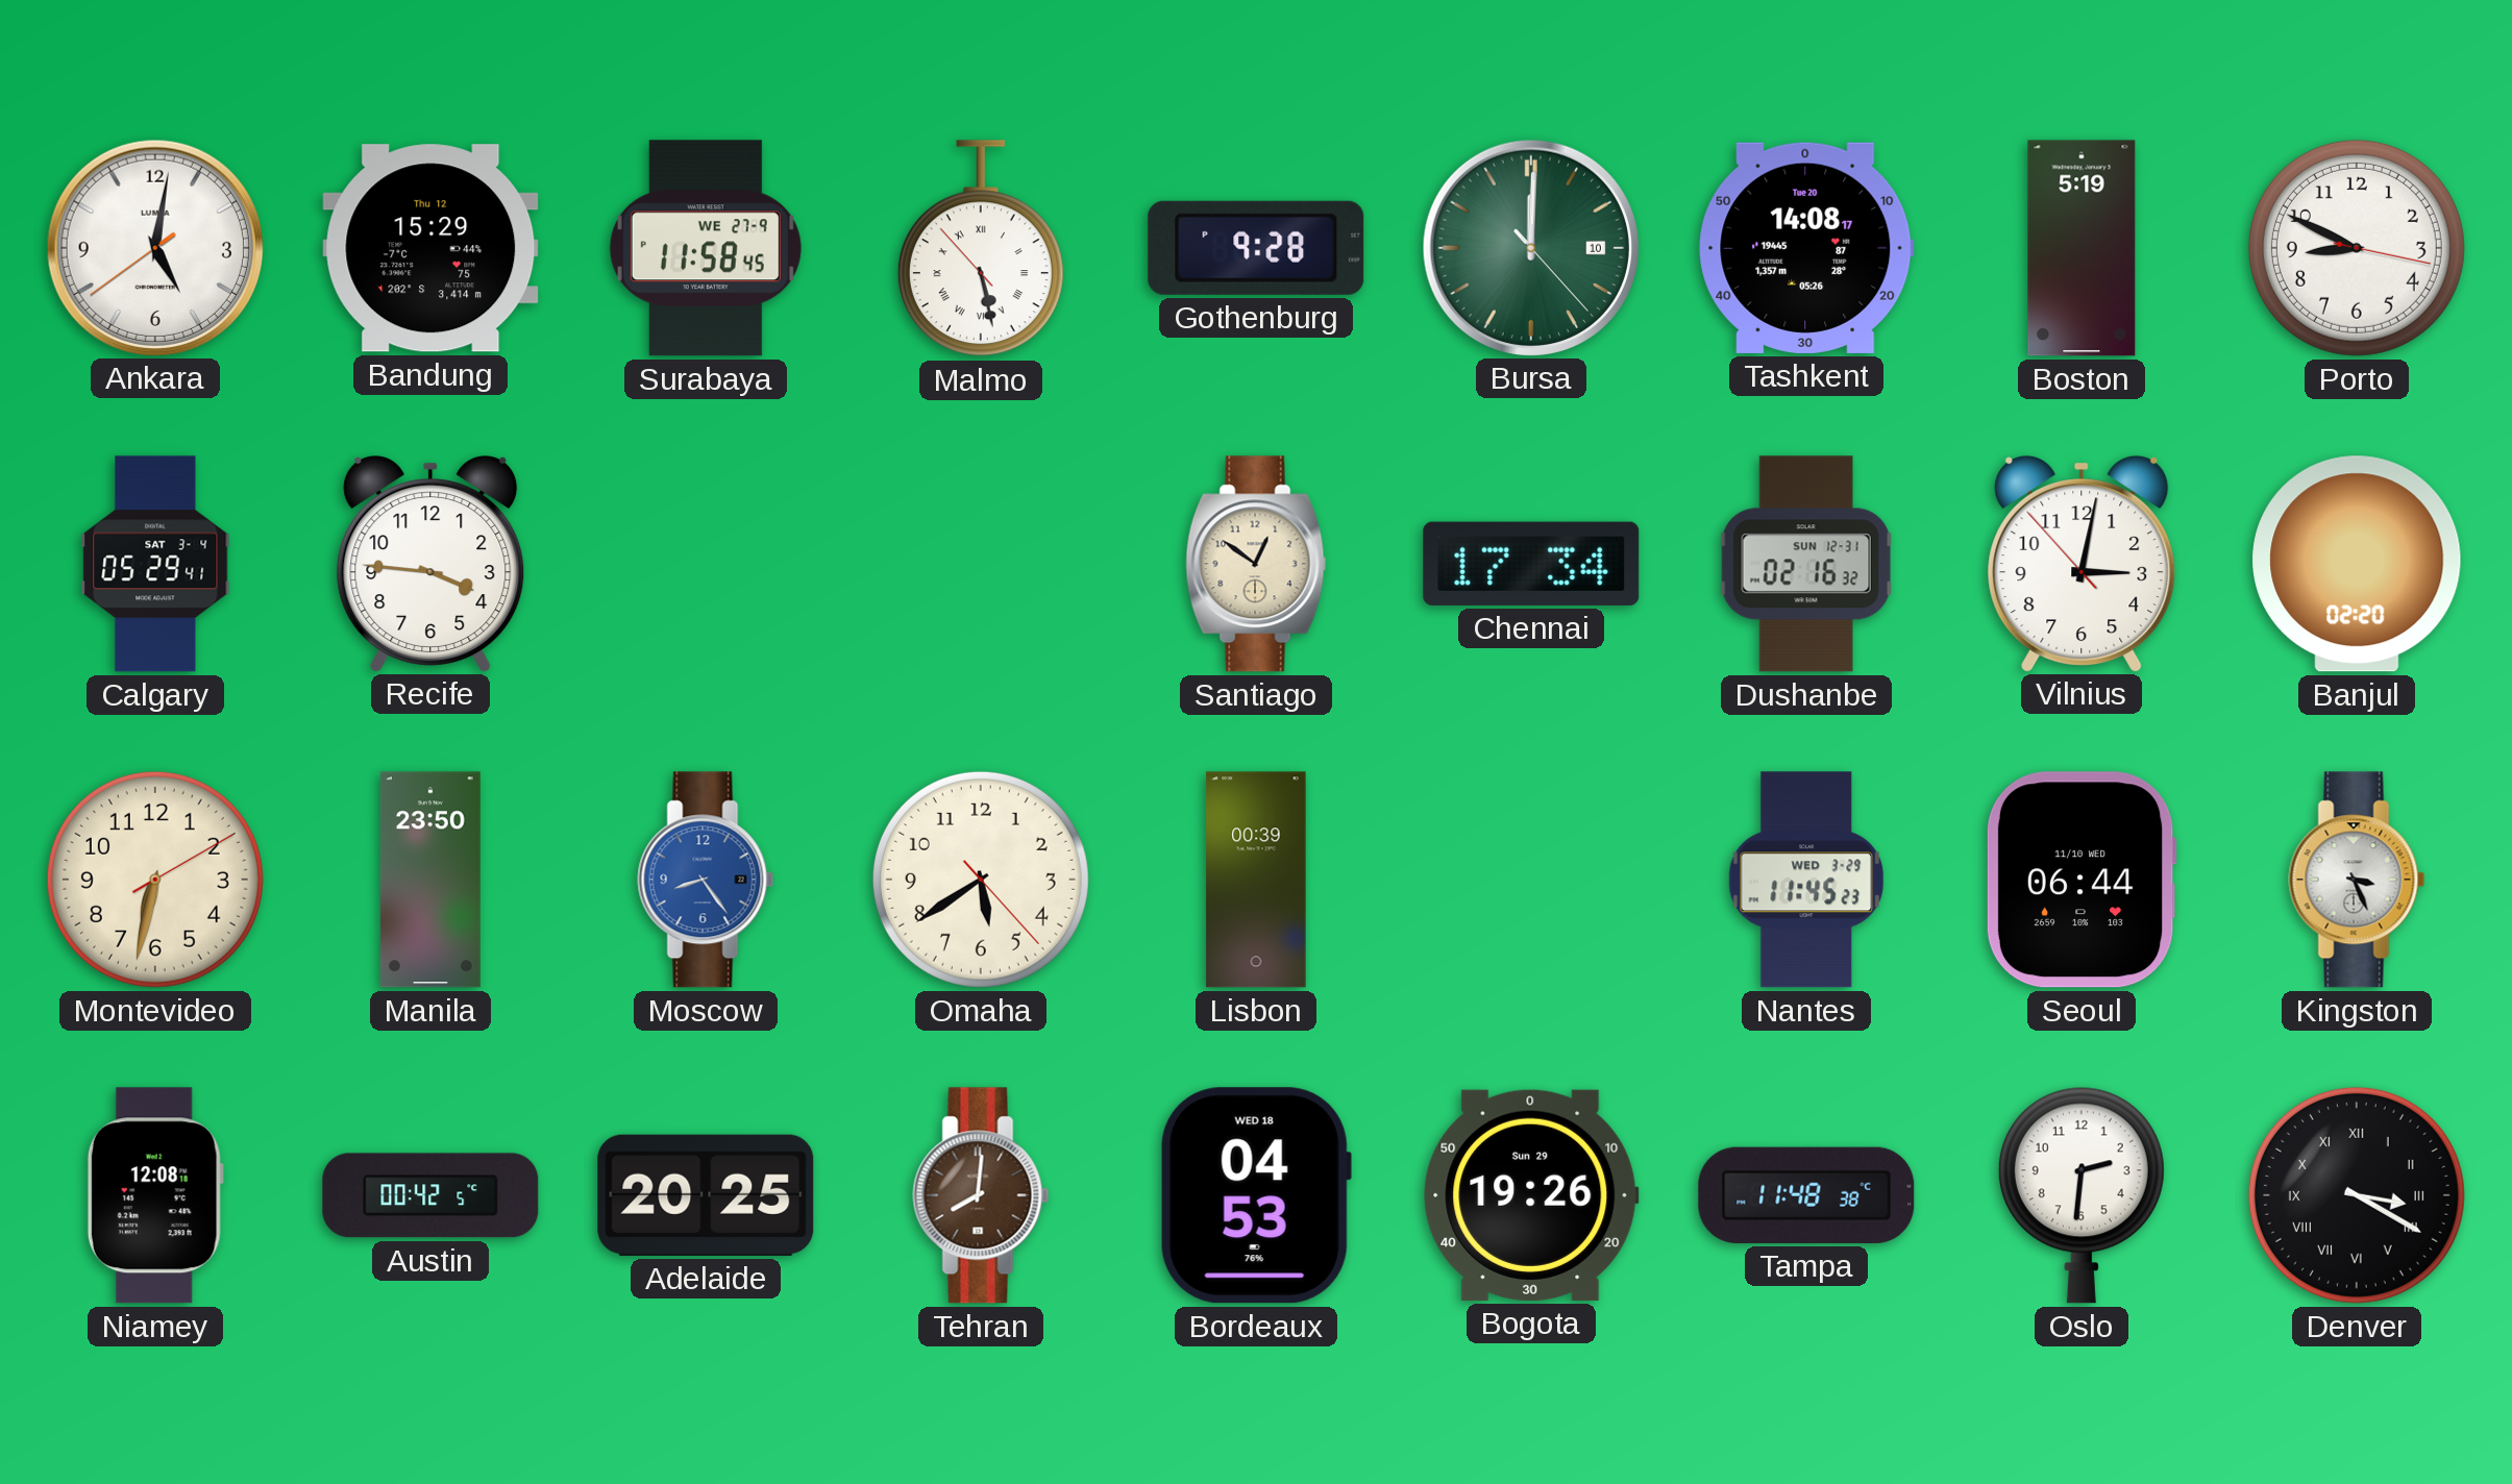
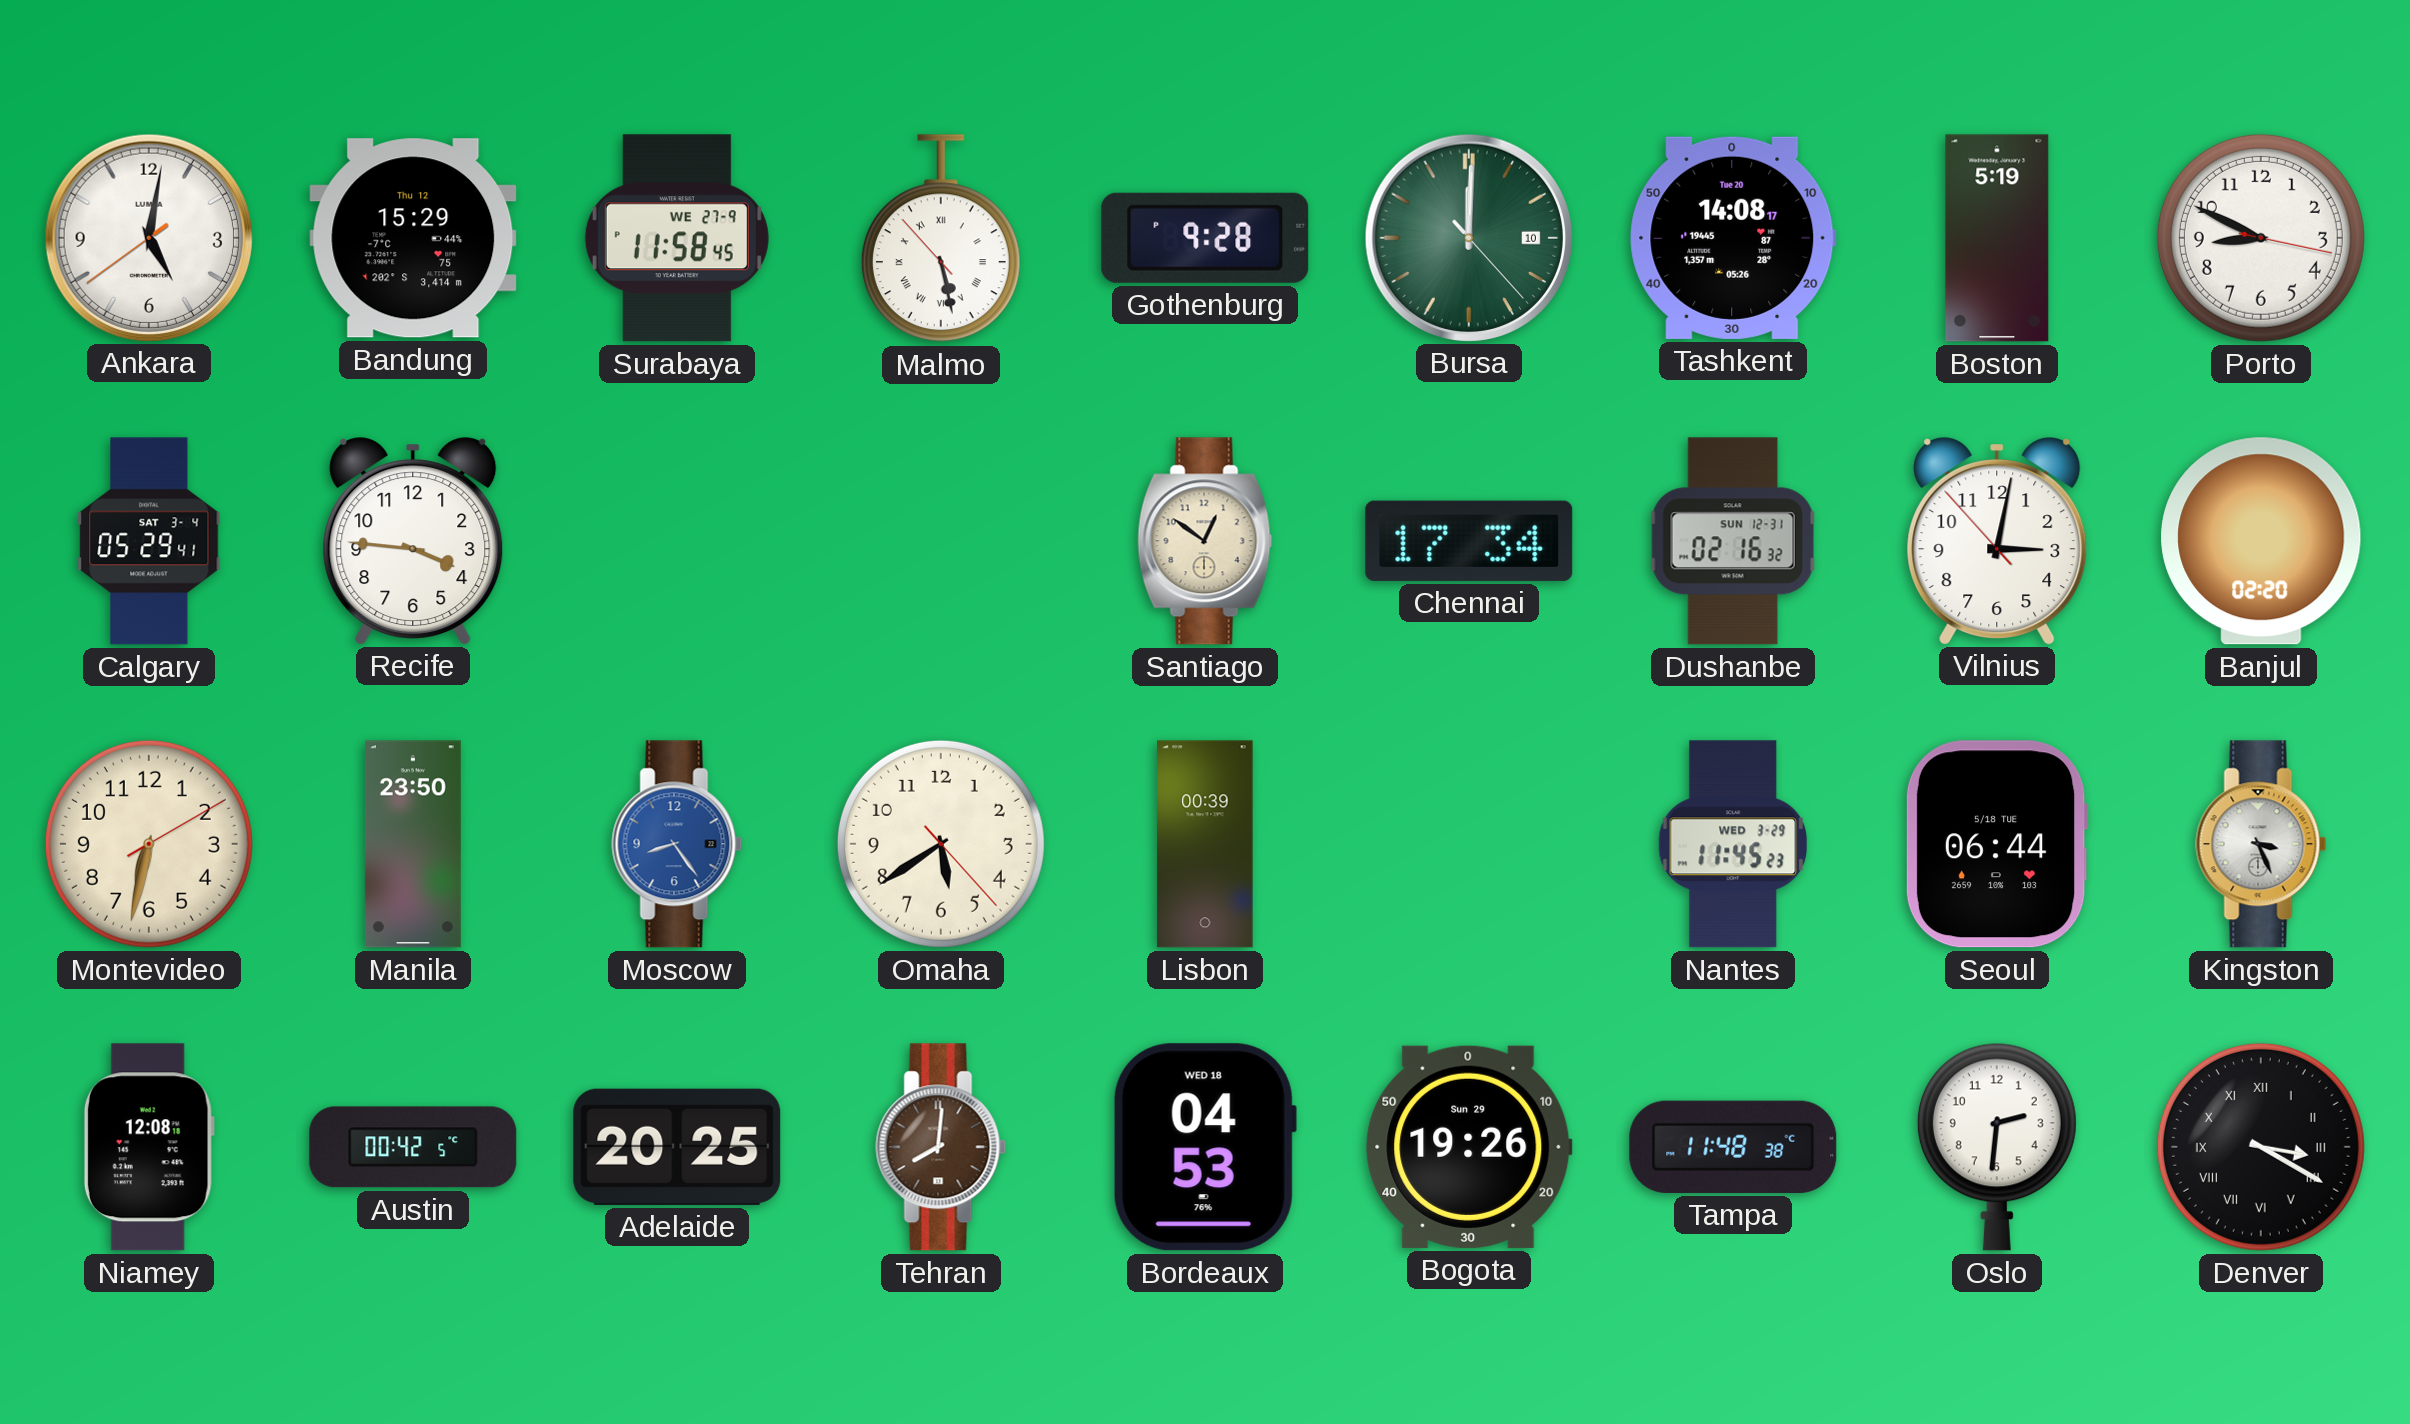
Seoul date: 11/10 WED -> 5/18 TUE
